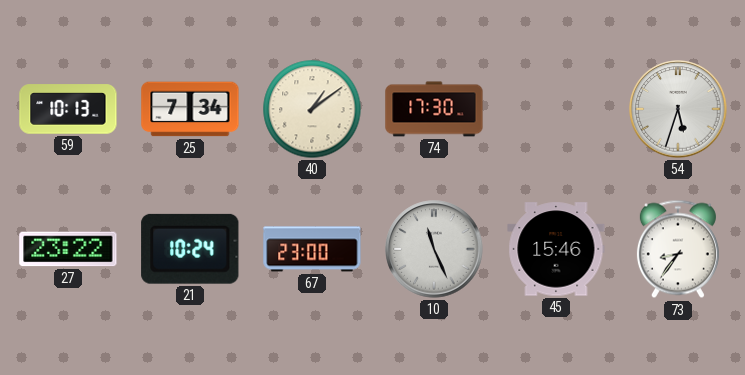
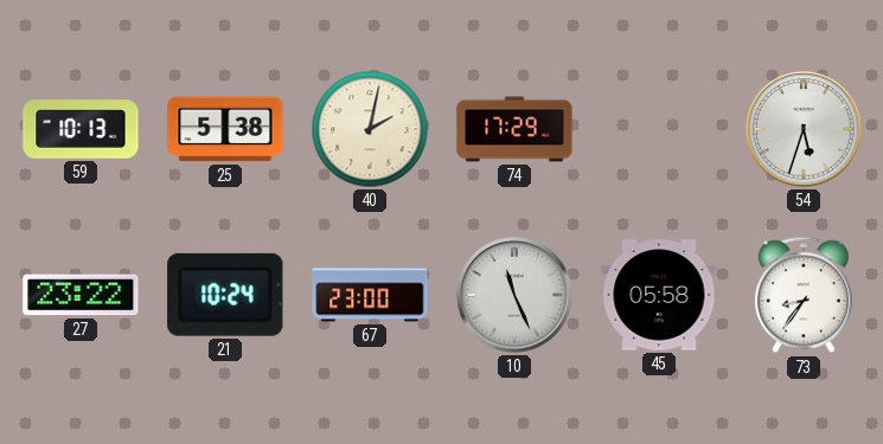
25: 7:34 -> 5:38
40: 1:09 -> 2:02
74: 17:30 -> 17:29
45: 15:46 -> 05:58
